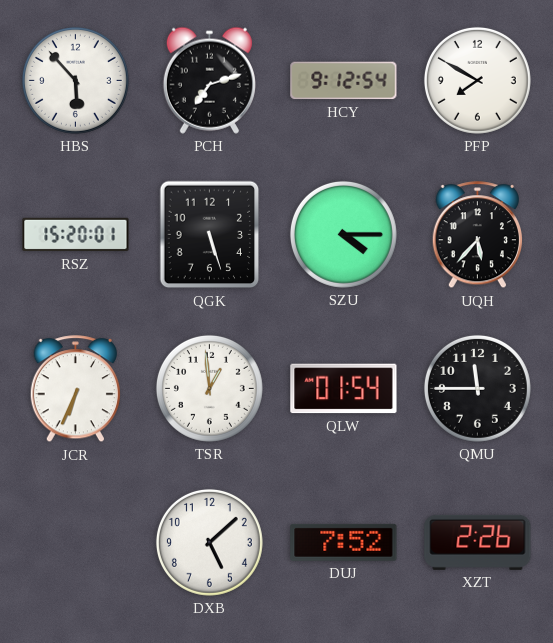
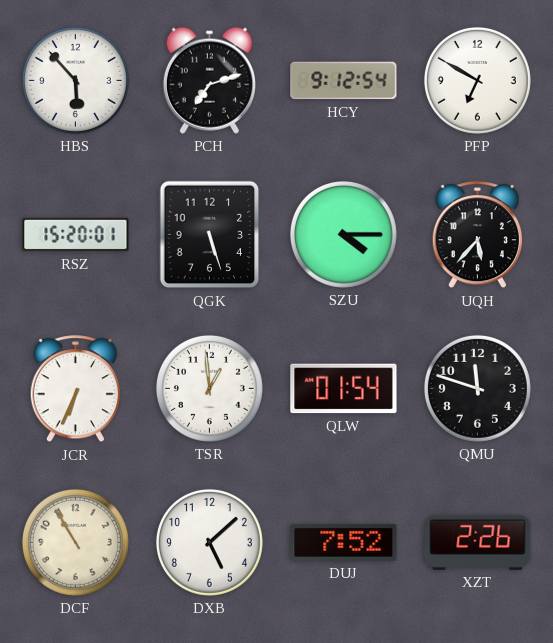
PFP: 7:50 -> 6:50
QMU: 11:45 -> 11:48
DCF: none -> 10:55
